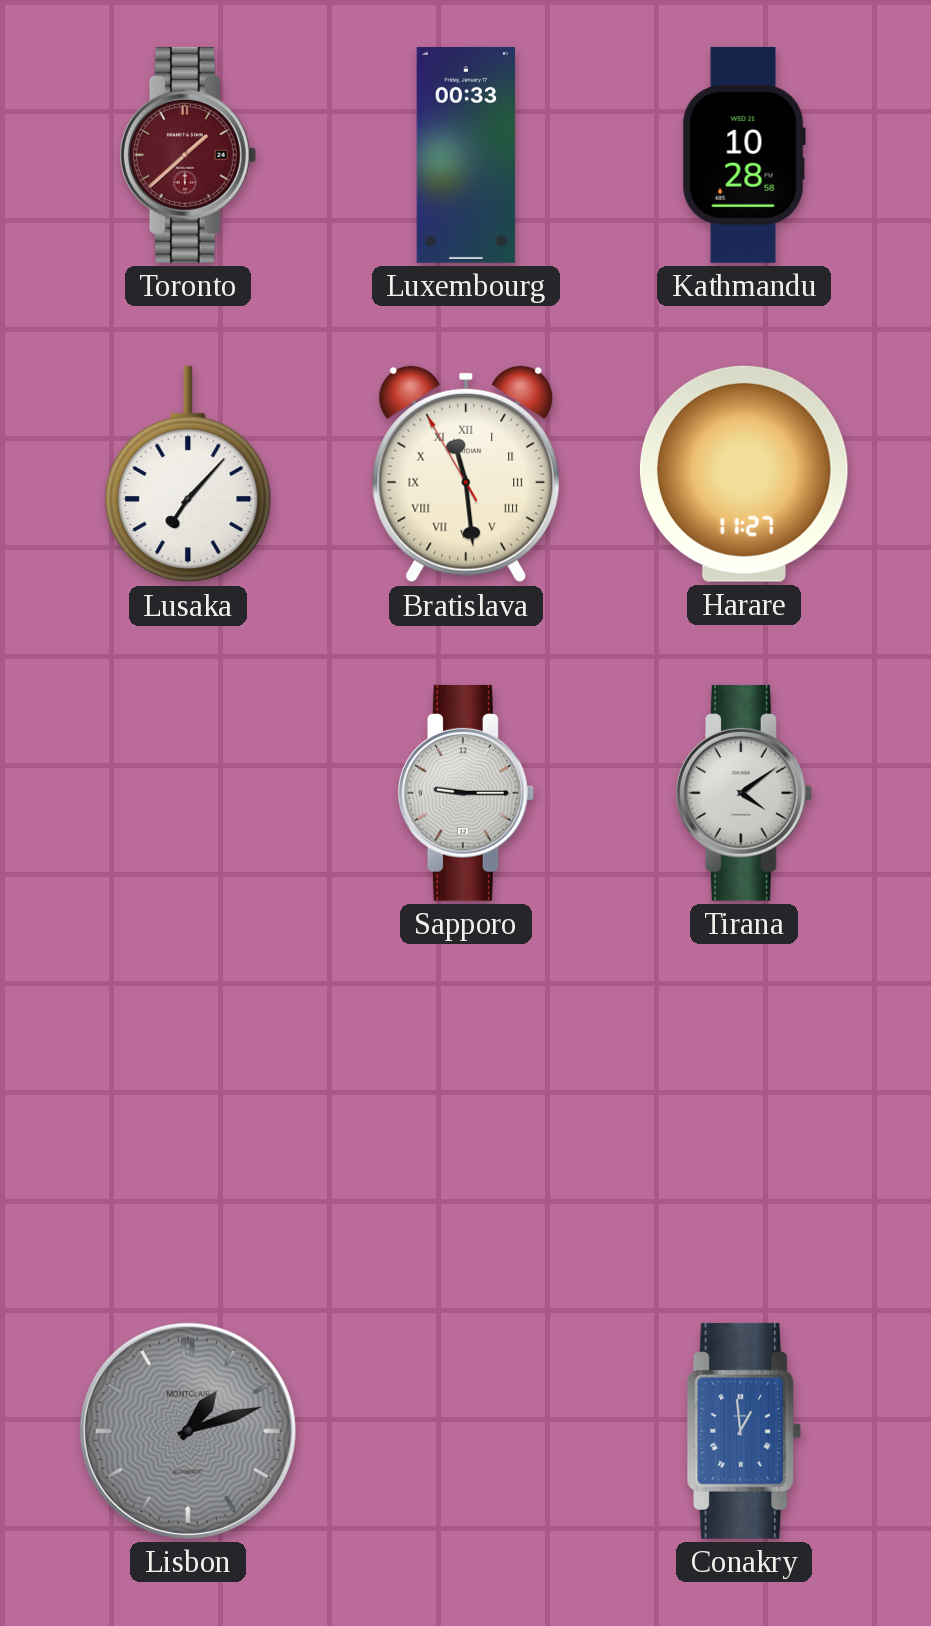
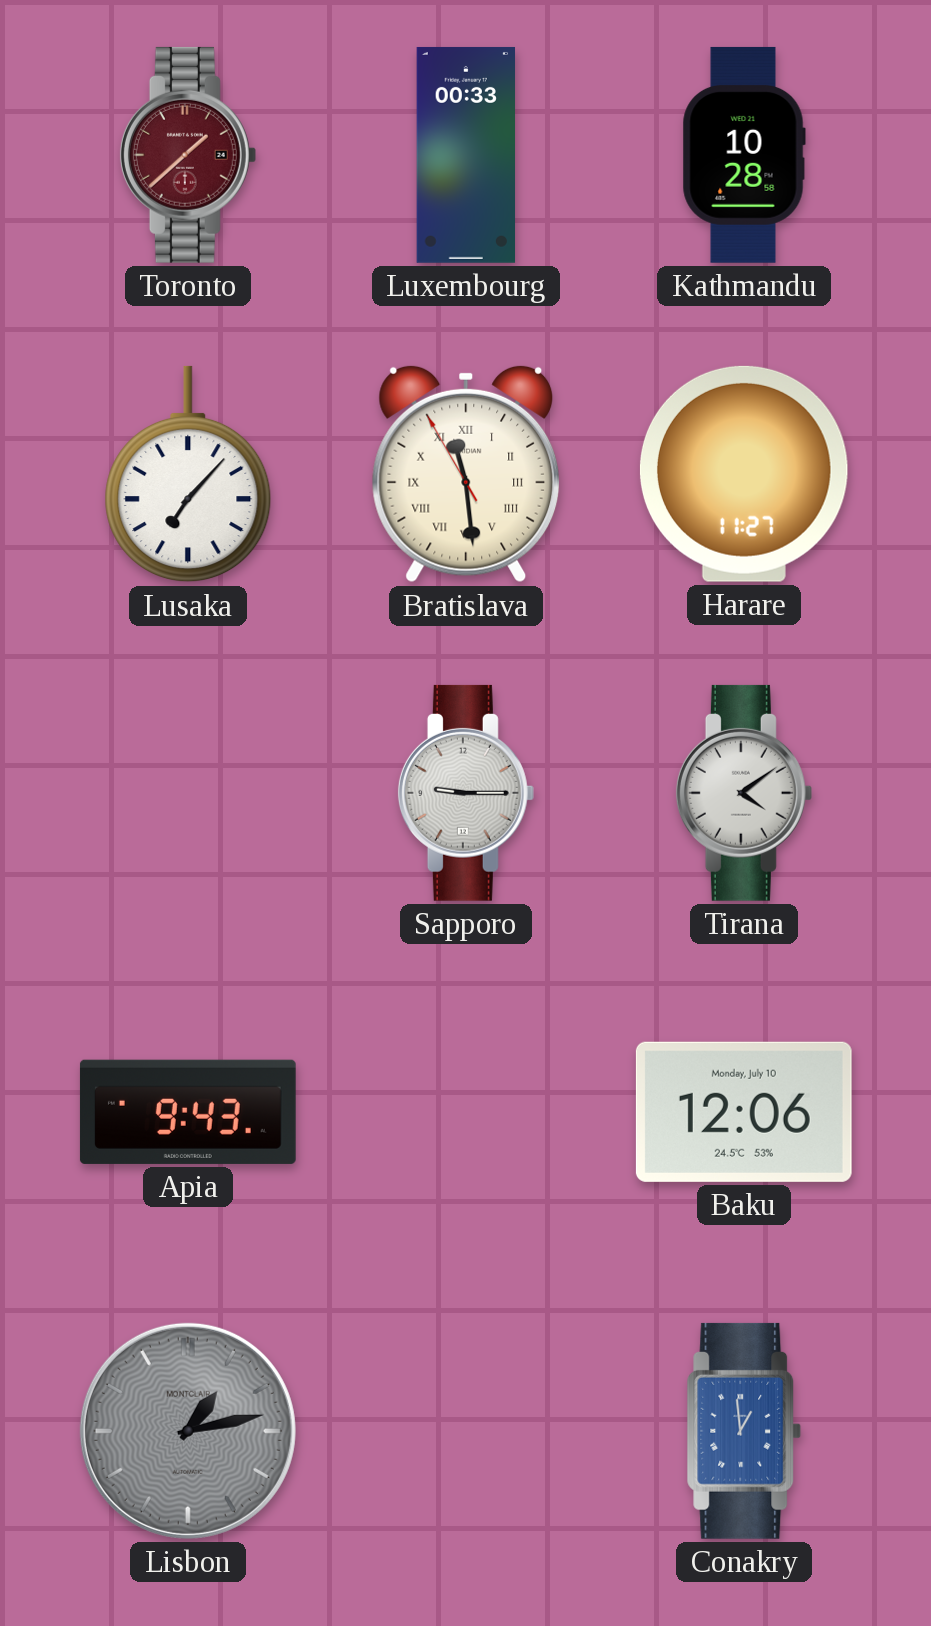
Apia: none -> 9:43
Baku: none -> 12:06
Lisbon: 1:12 -> 1:13
